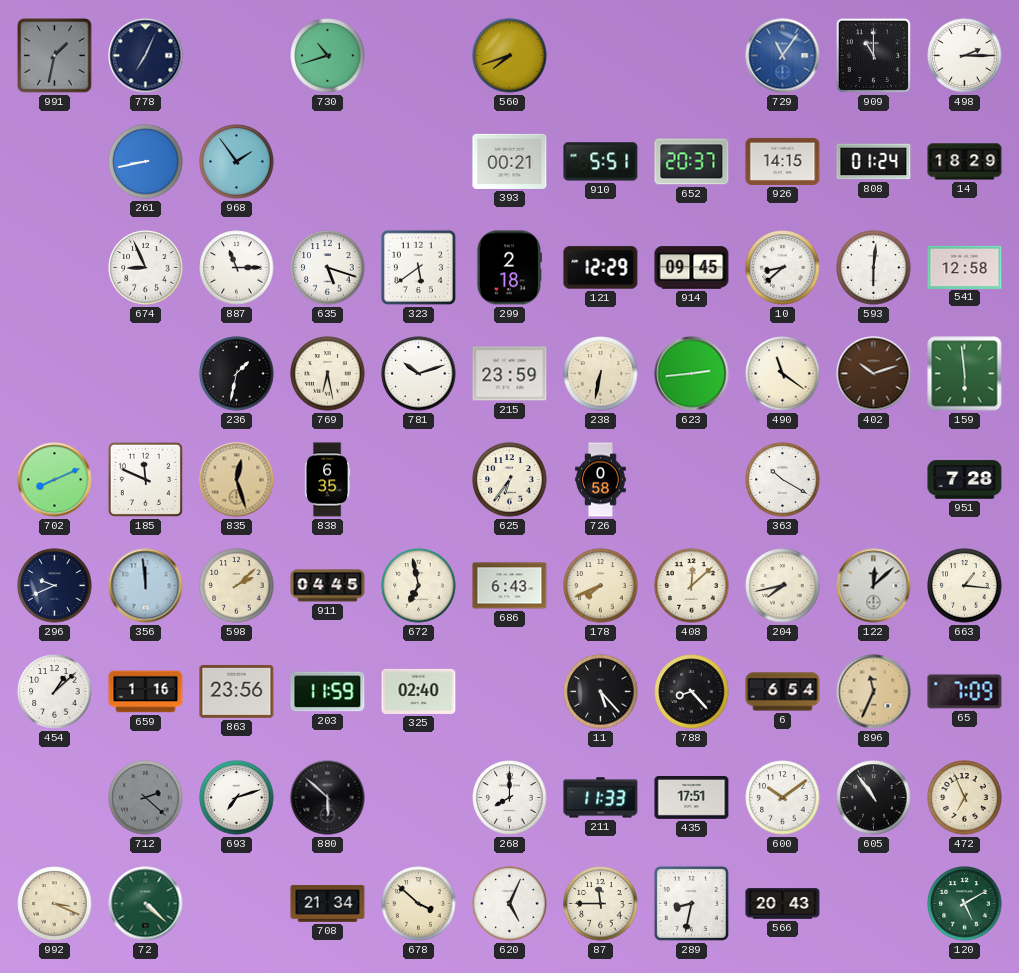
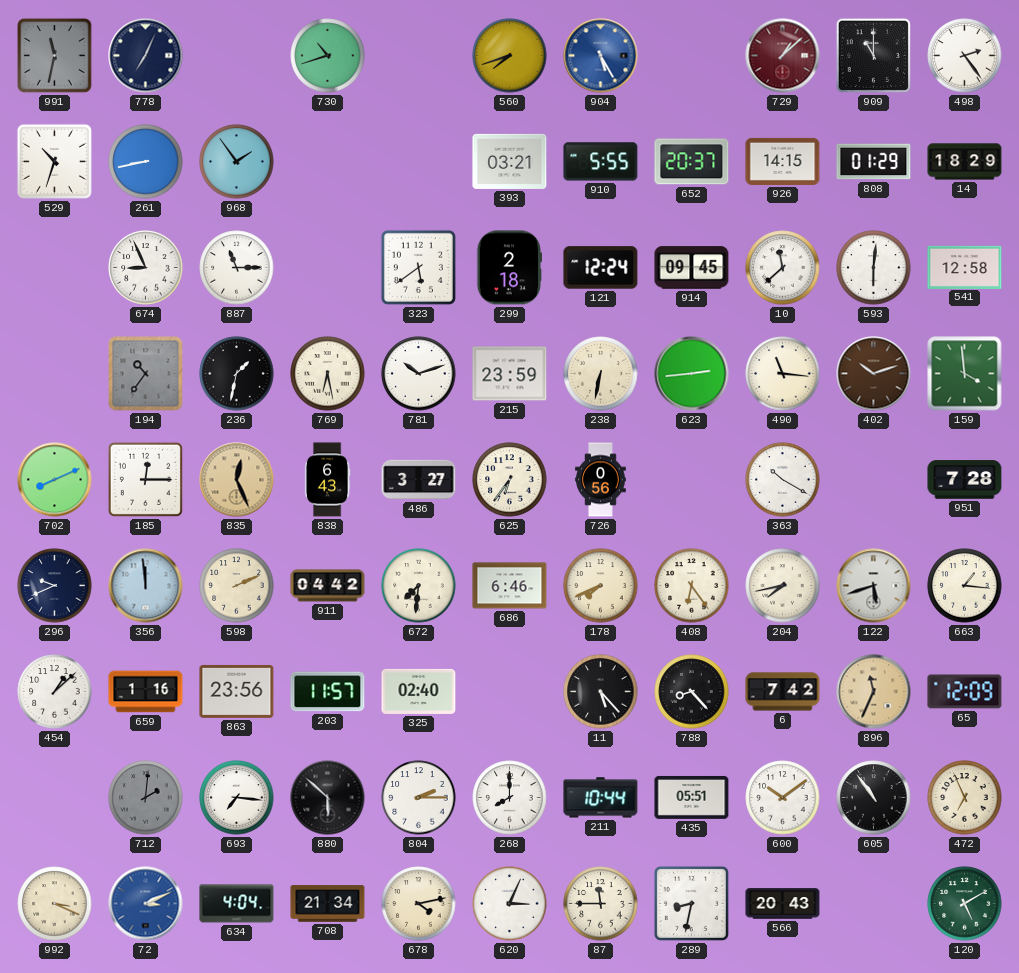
991: 1:32 -> 11:32
904: none -> 5:25
729: 11:06 -> 1:08
729 dial: blue -> burgundy
498: 2:15 -> 2:24
529: none -> 10:33
393: 00:21 -> 03:21
910: 5:51 -> 5:55
808: 01:24 -> 01:29
635: 5:18 -> none
121: 12:29 -> 12:24
10: 8:38 -> 11:38
194: none -> 10:36
490: 11:21 -> 11:16
159: 5:59 -> 3:59
185: 11:49 -> 12:15
835: 12:27 -> 12:26
838: 6:35 -> 6:43
486: none -> 3:27
726: 0:58 -> 0:56
598: 2:08 -> 2:11
911: 04:45 -> 04:42
672: 6:58 -> 7:31
686: 6:43 -> 6:46
408: 12:08 -> 6:24
122: 12:08 -> 5:42
203: 11:59 -> 11:57
6: 6:54 -> 7:42
65: 7:09 -> 12:09
712: 2:22 -> 2:01
693: 7:12 -> 7:16
804: none -> 2:15
211: 11:33 -> 10:44
435: 17:51 -> 05:51
72: 4:22 -> 3:11
72 dial: green -> blue
634: none -> 4:04
678: 3:52 -> 4:13
620: 5:04 -> 3:04
